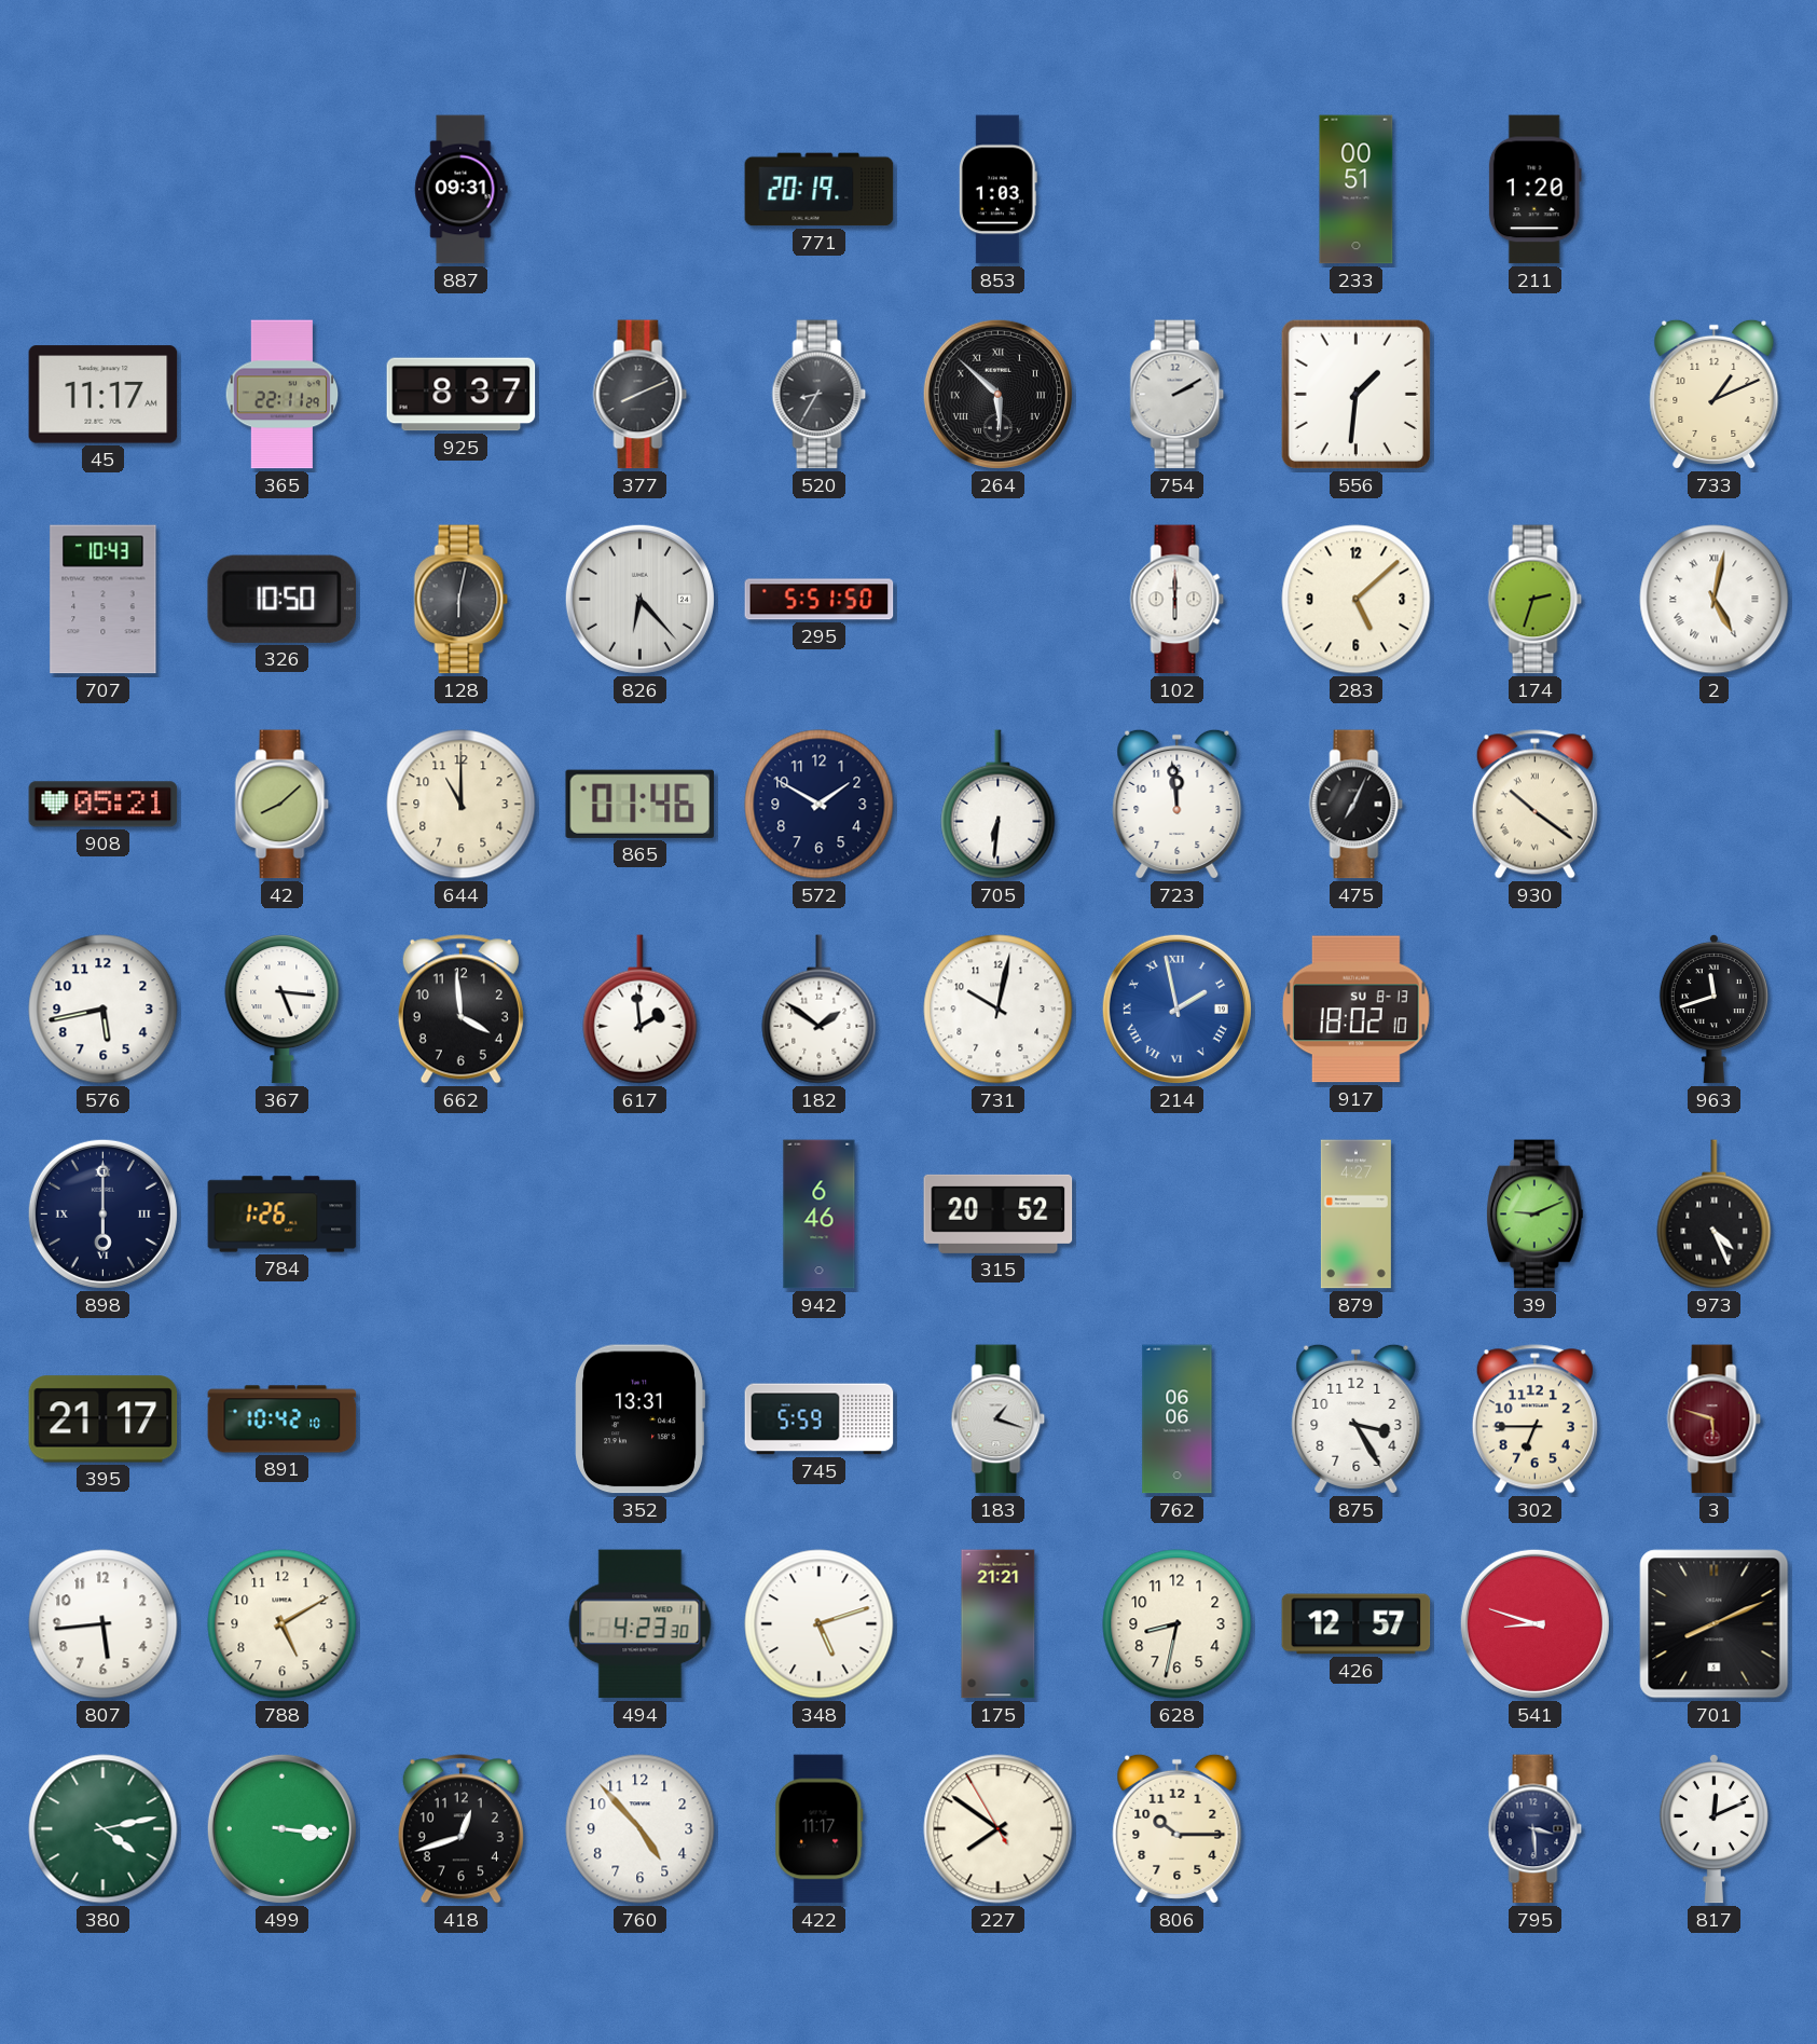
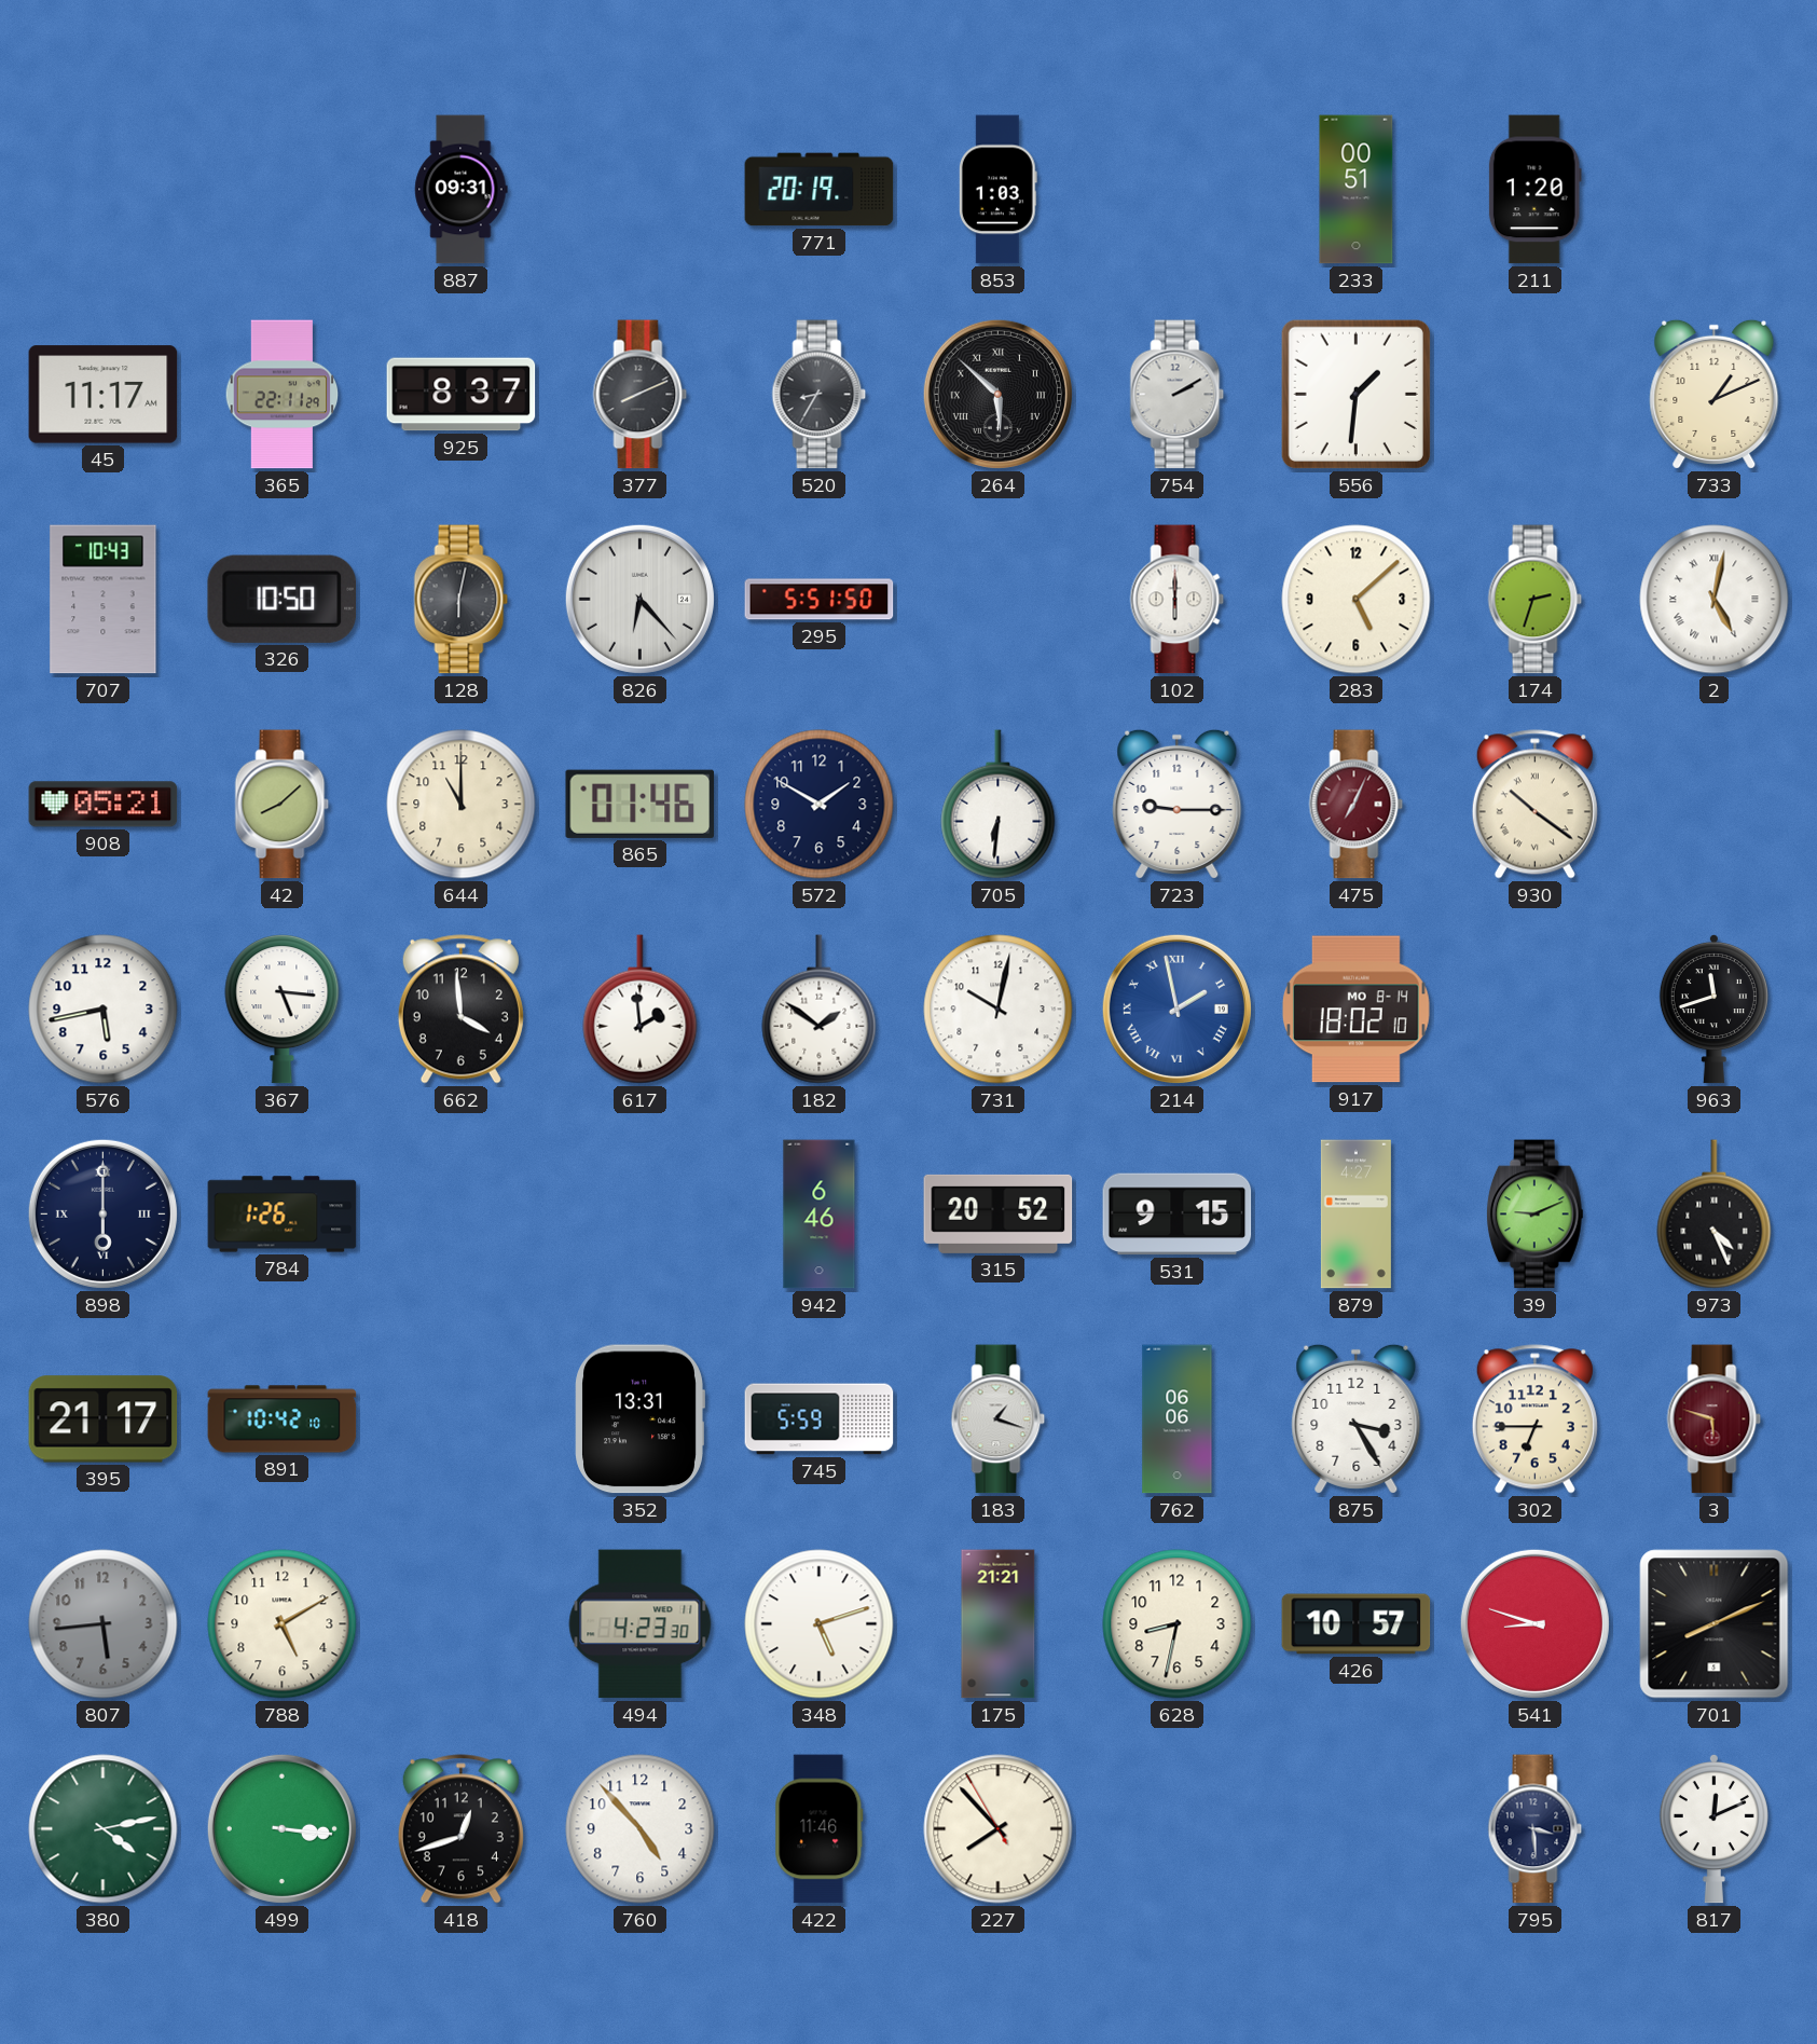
723: 11:59 -> 9:15
475 dial: black -> burgundy
917 date: SU 8-13 -> MO 8-14
531: none -> 9:15
807 dial: white -> grey
426: 12:57 -> 10:57
422: 11:17 -> 11:46
227: 7:50 -> 7:52
806: 10:15 -> none
